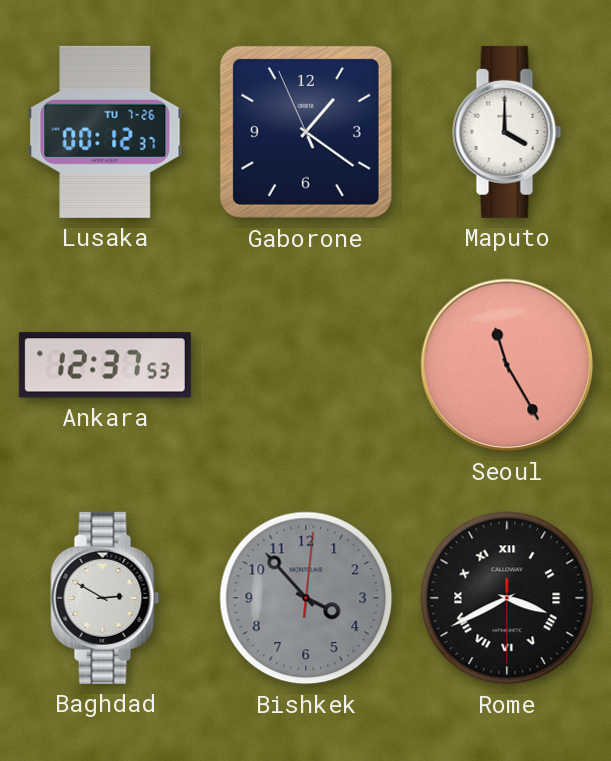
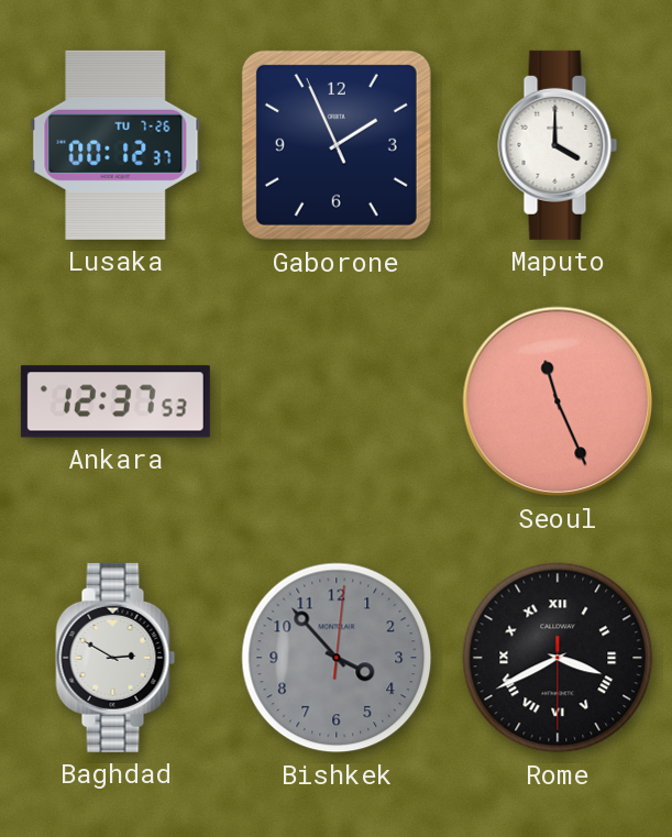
Gaborone: 1:20 -> 1:55
Seoul: 11:25 -> 11:26
